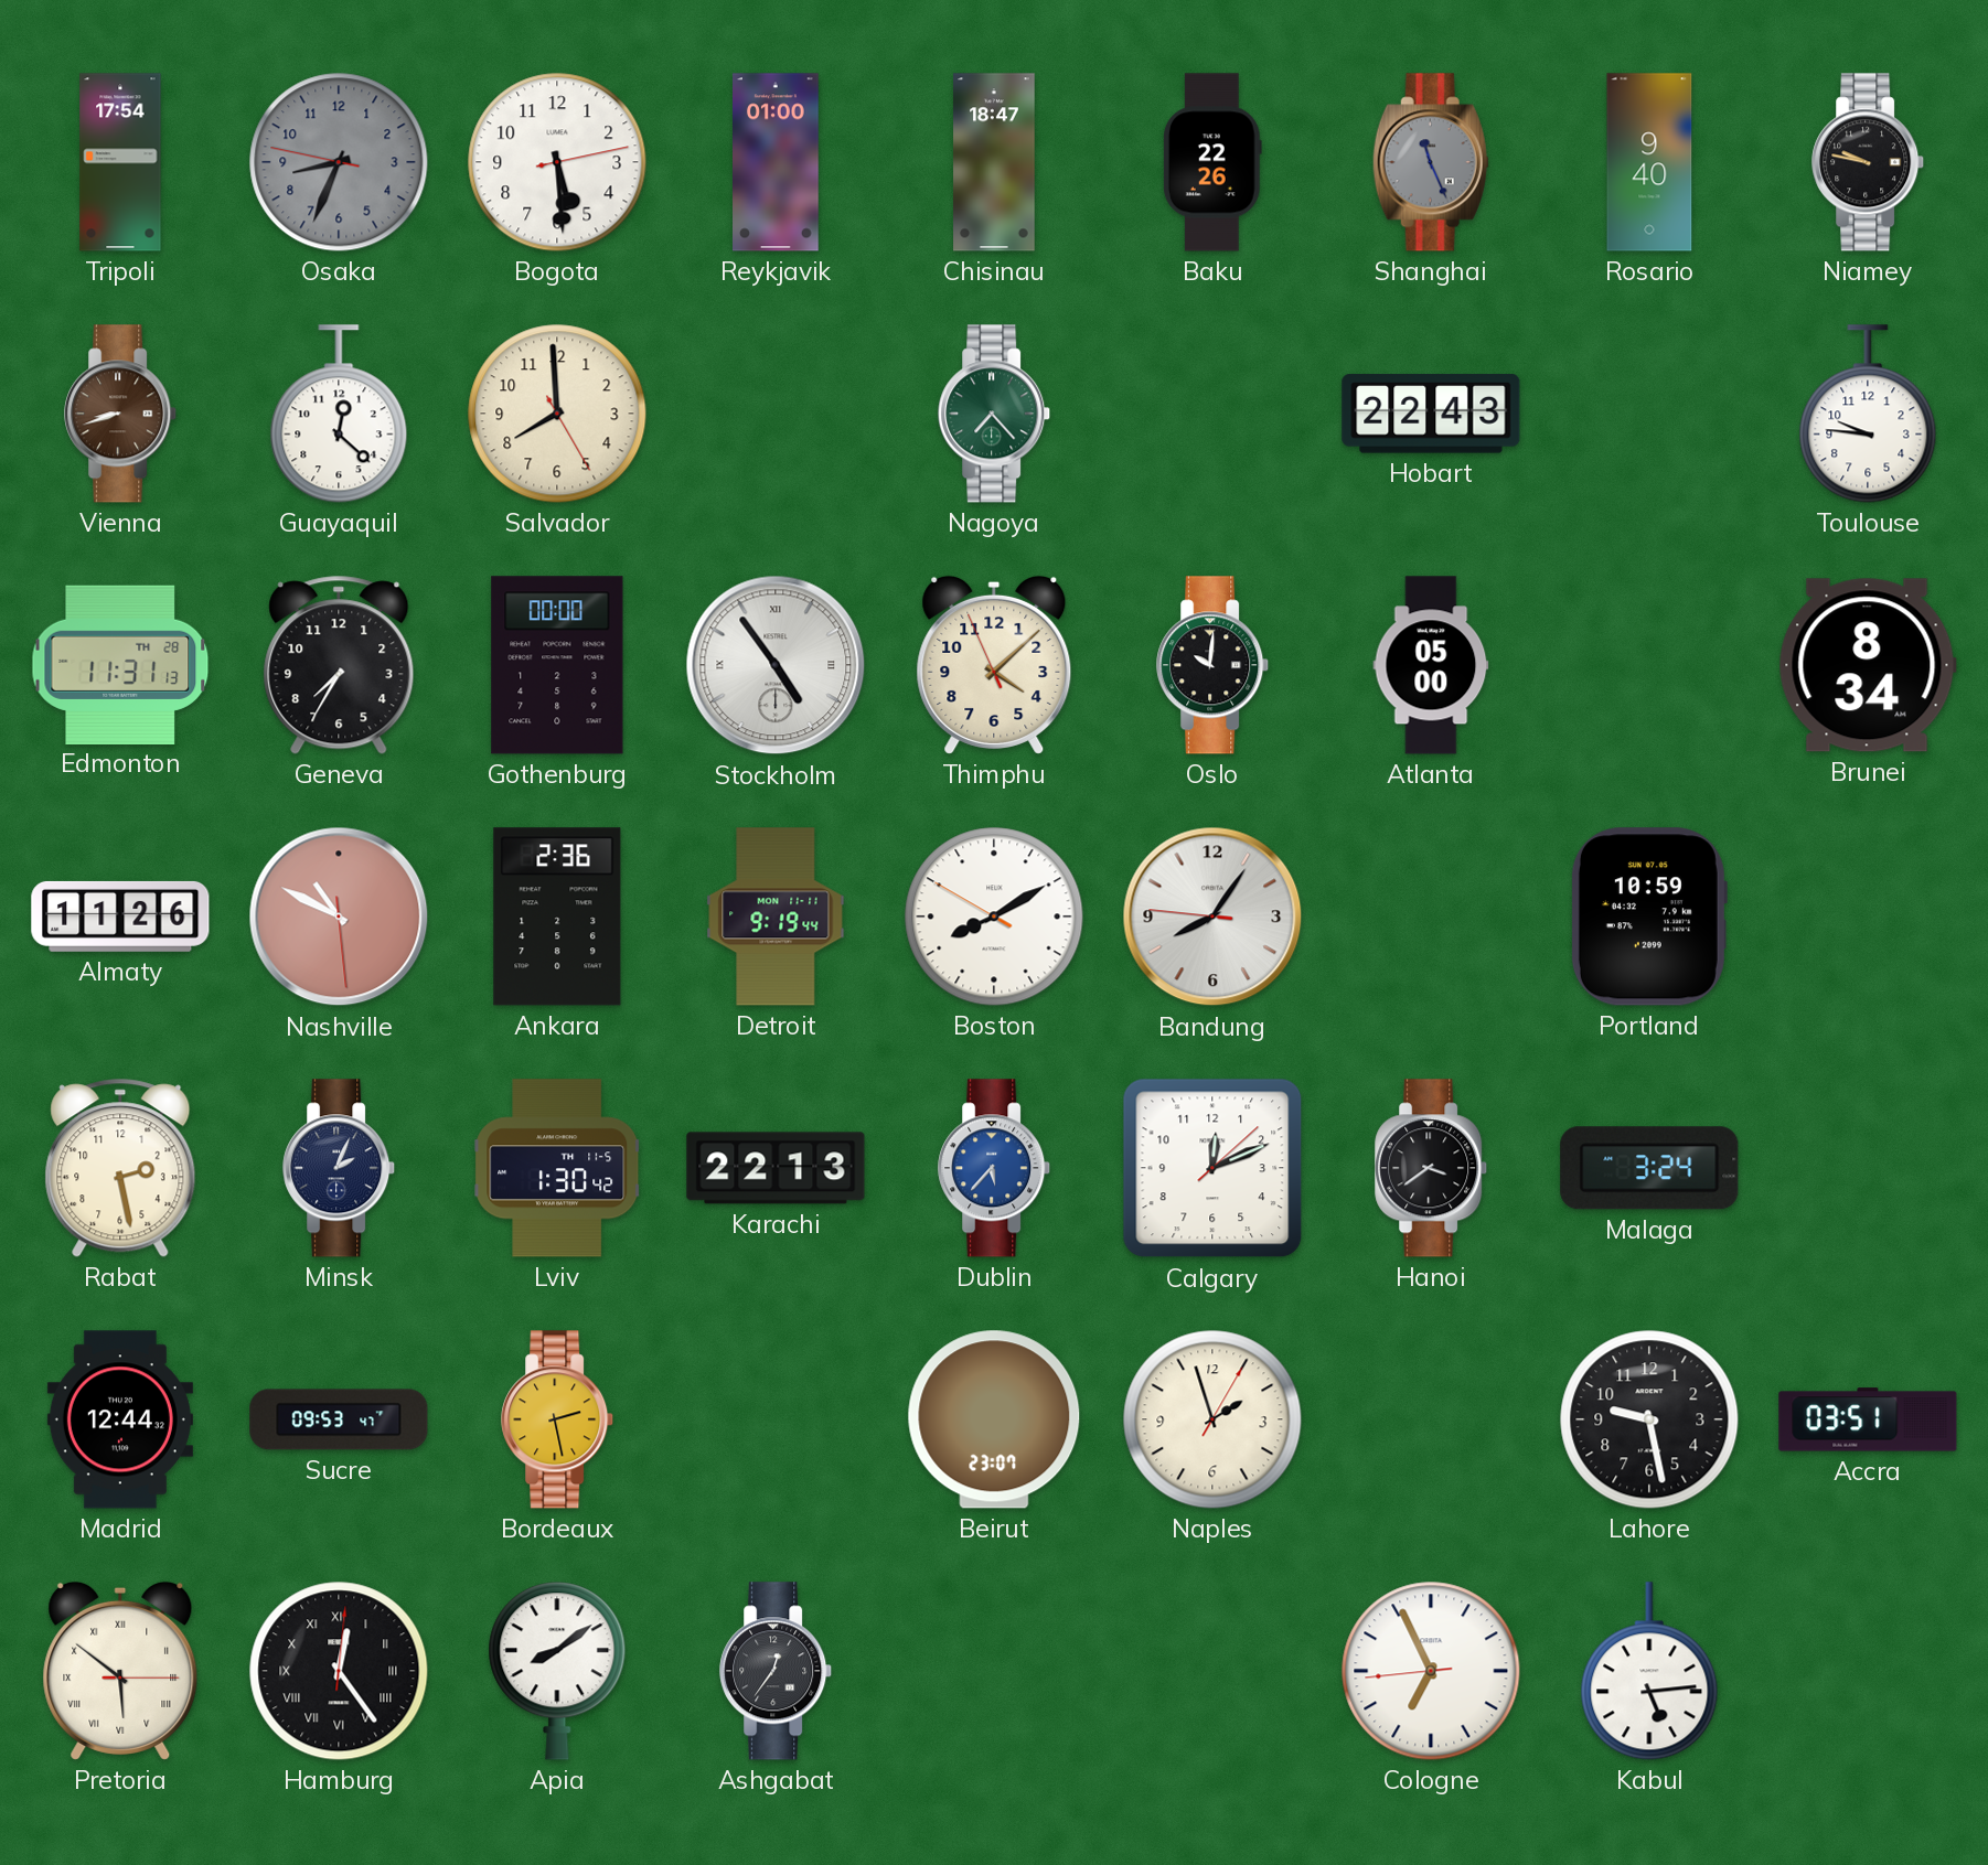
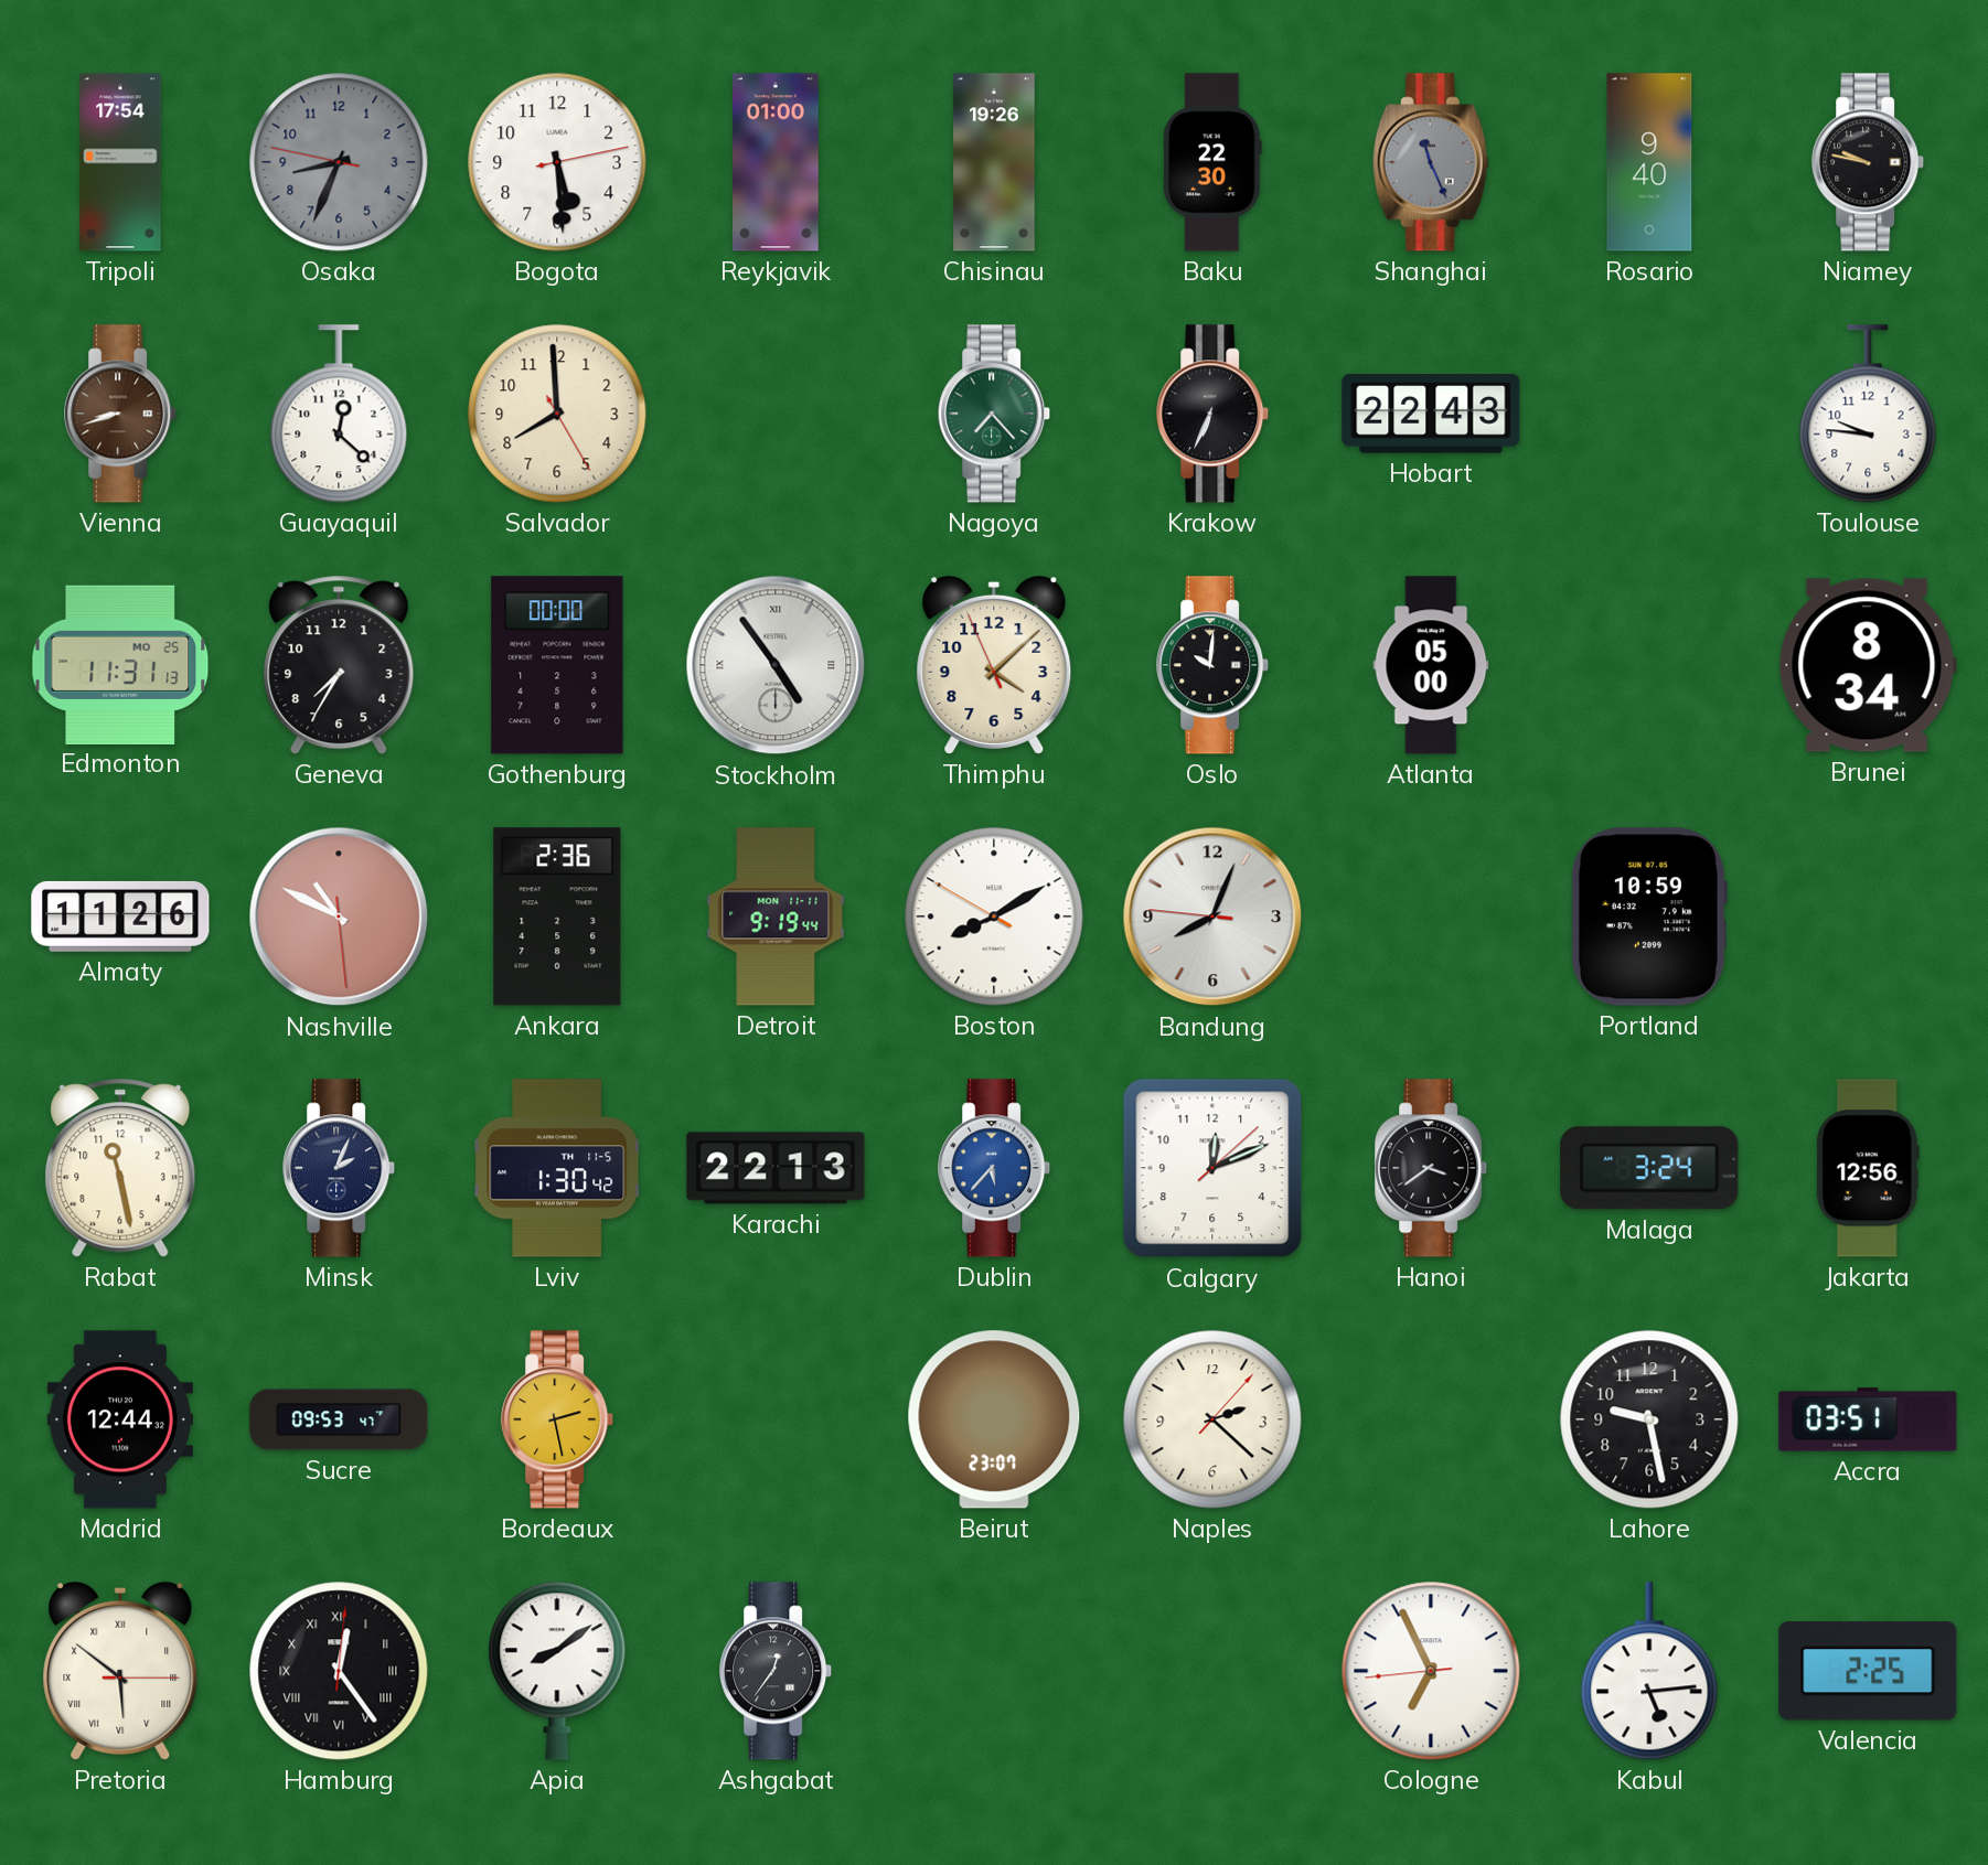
Chisinau: 18:47 -> 19:26
Baku: 22:26 -> 22:30
Krakow: none -> 6:34
Edmonton date: TH 28 -> MO 25
Bandung: 8:05 -> 8:03
Rabat: 2:28 -> 11:28
Jakarta: none -> 12:56
Naples: 1:57 -> 2:22
Valencia: none -> 2:25
